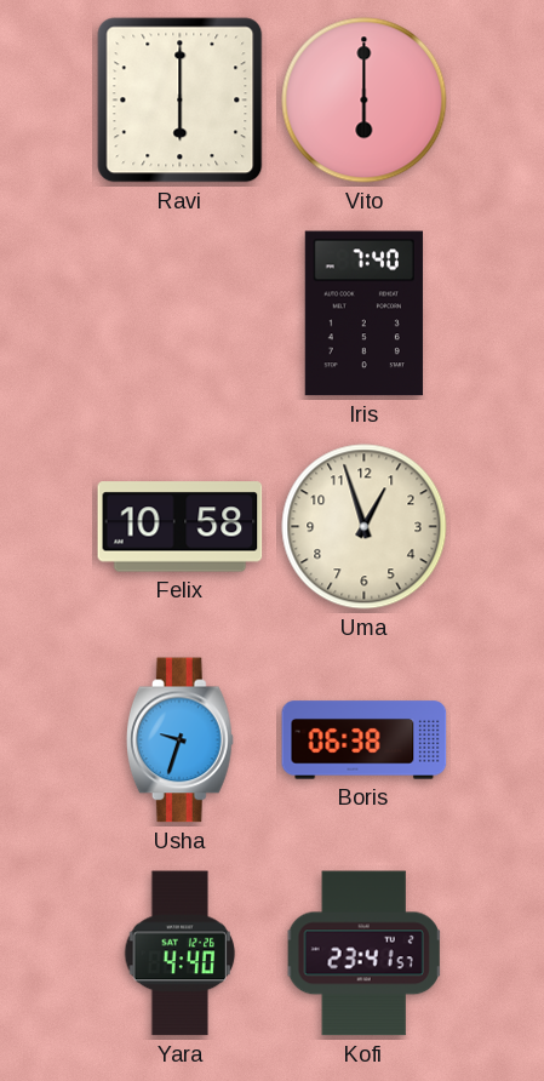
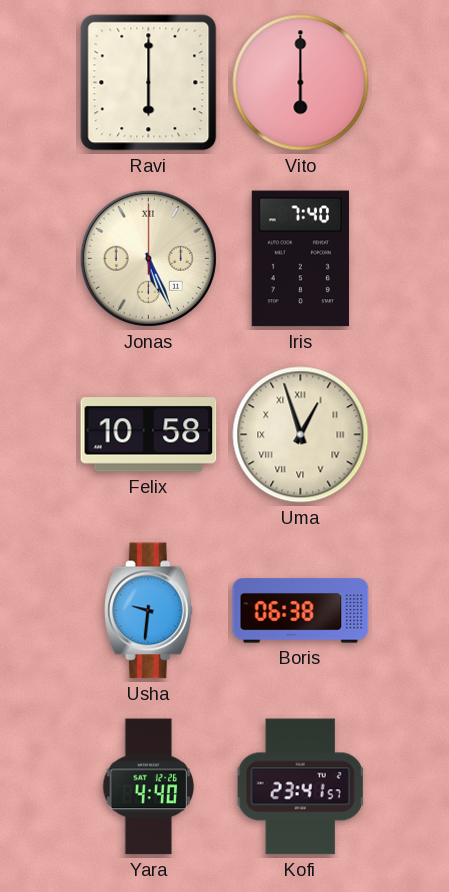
Jonas: none -> 5:26
Uma numerals: Arabic -> Roman
Usha: 9:33 -> 9:31
